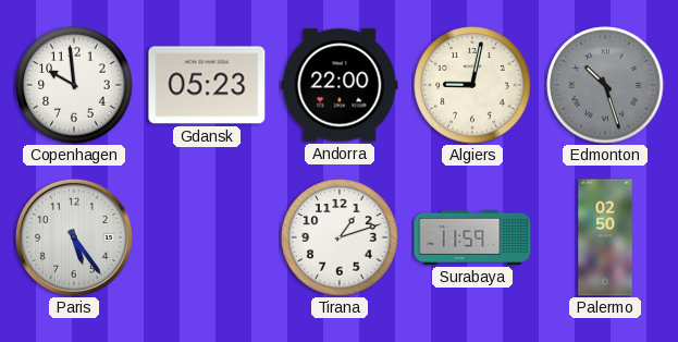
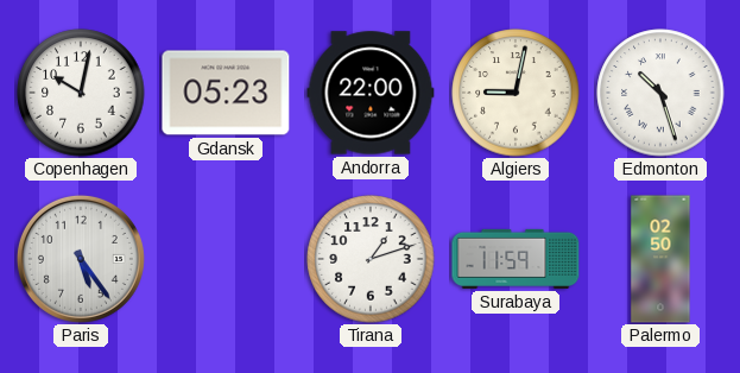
Copenhagen: 9:59 -> 10:02
Edmonton dial: grey -> white
